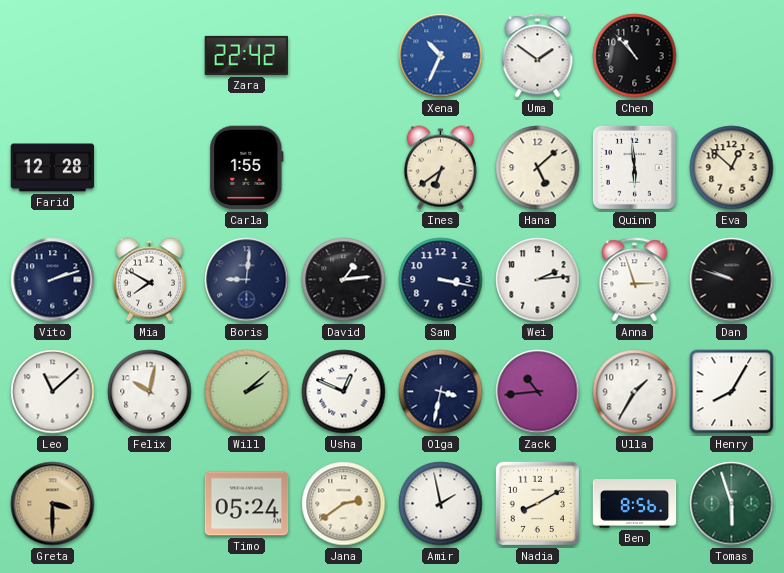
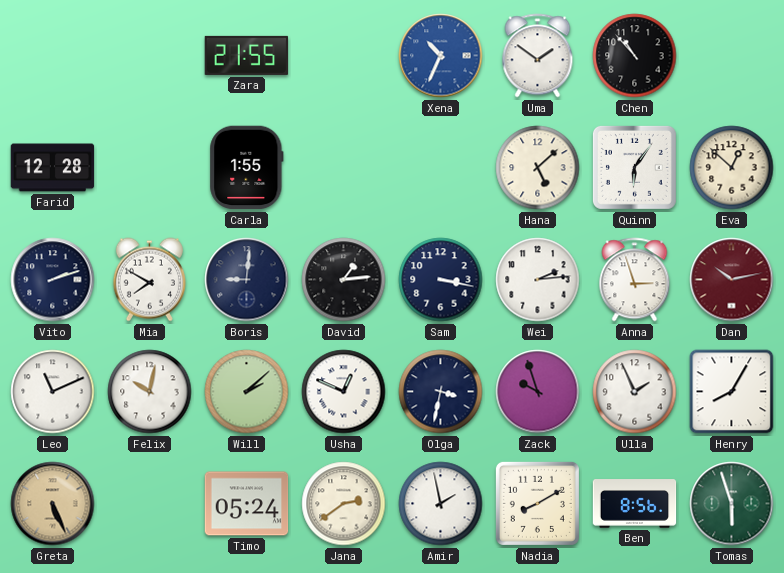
Zara: 22:42 -> 21:55
Ines: 6:39 -> none
Quinn: 5:59 -> 6:06
Dan: 9:48 -> 10:13
Dan dial: black -> burgundy
Leo: 11:08 -> 11:11
Zack: 10:44 -> 9:57
Ulla: 1:35 -> 1:56
Greta: 3:30 -> 5:26
